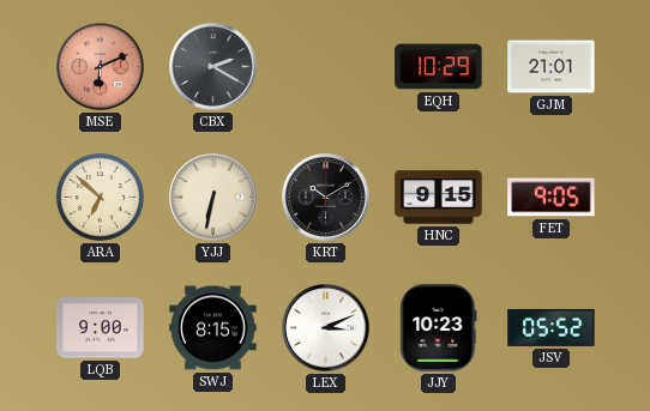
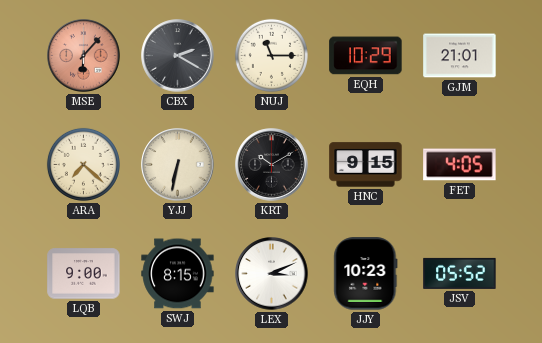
MSE: 6:11 -> 6:07
NUJ: none -> 11:15
ARA: 6:52 -> 7:22
FET: 9:05 -> 4:05
